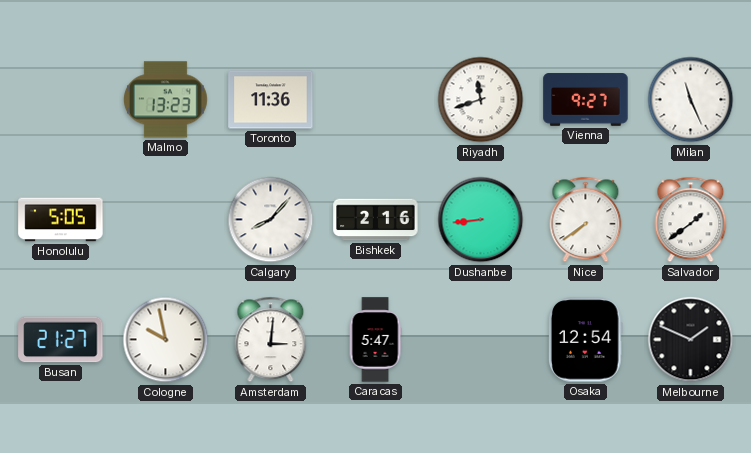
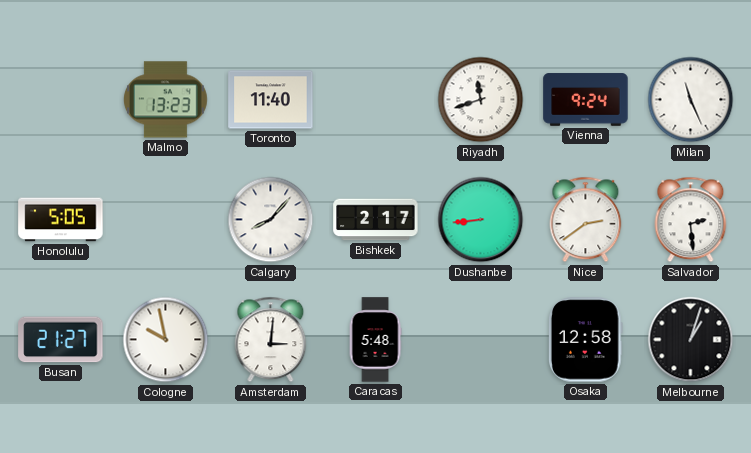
Toronto: 11:36 -> 11:40
Vienna: 9:27 -> 9:24
Bishkek: 2:16 -> 2:17
Nice: 7:39 -> 2:39
Salvador: 1:39 -> 2:29
Caracas: 5:47 -> 5:48
Osaka: 12:54 -> 12:58
Melbourne: 1:49 -> 1:03
